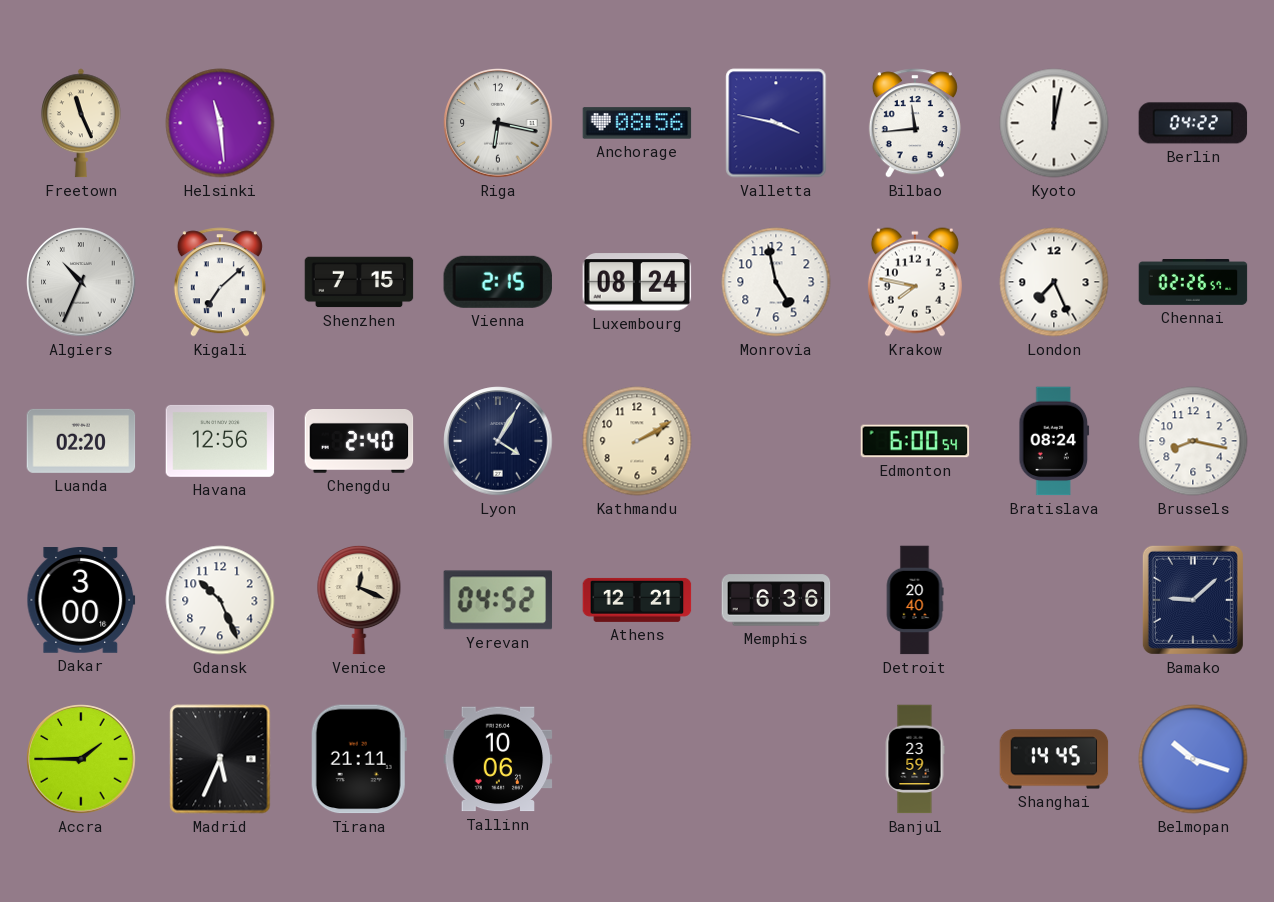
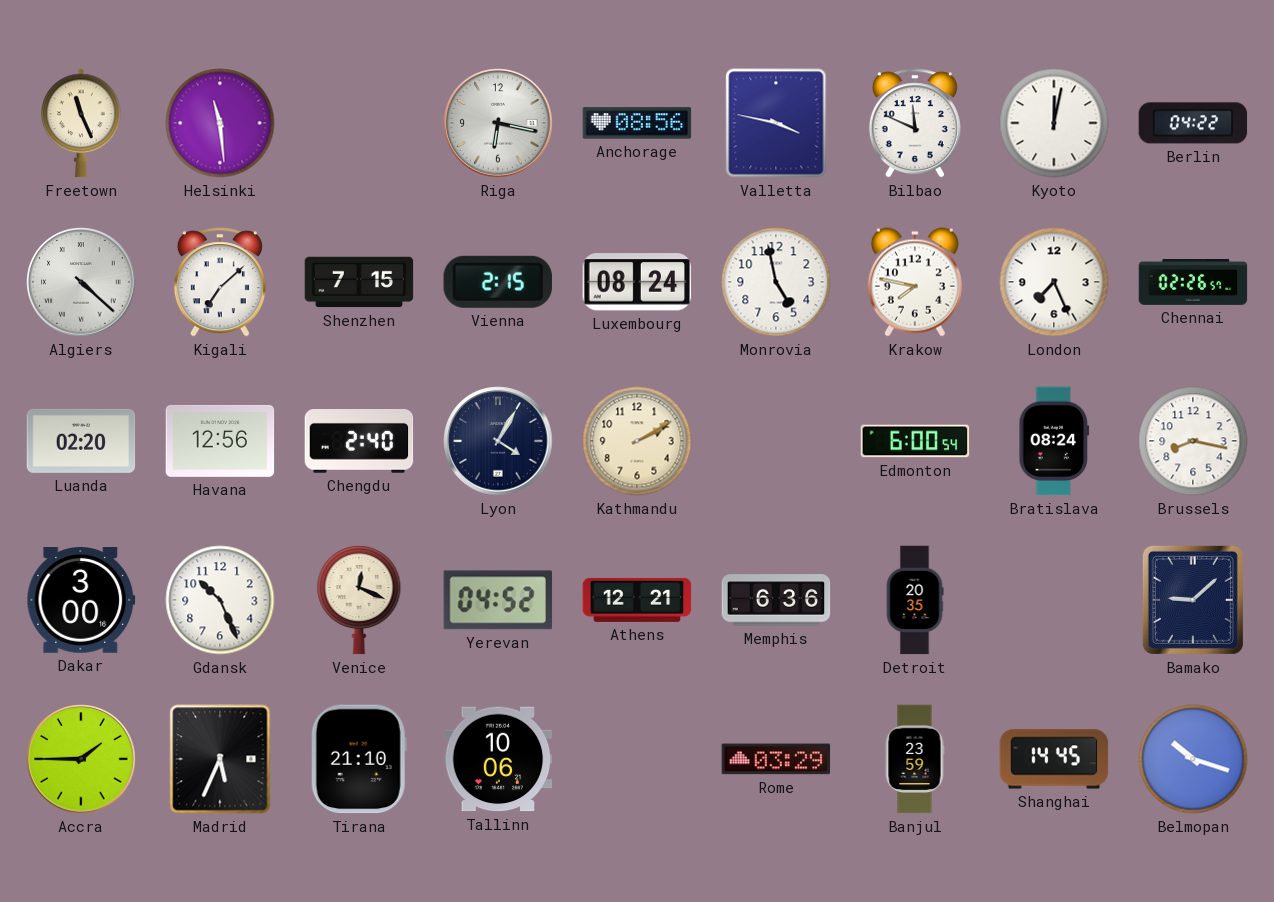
Bilbao: 11:44 -> 11:49
Algiers: 10:34 -> 4:22
Detroit: 20:40 -> 20:35
Tirana: 21:11 -> 21:10
Rome: none -> 03:29
